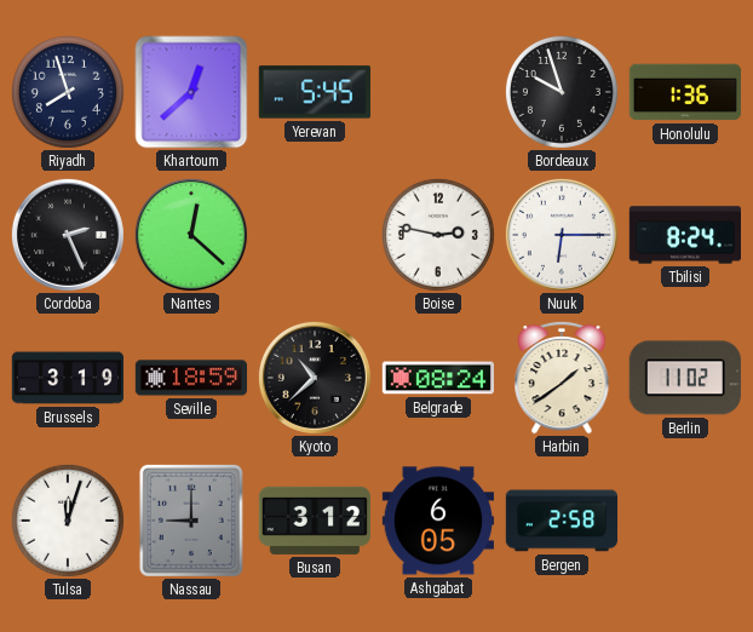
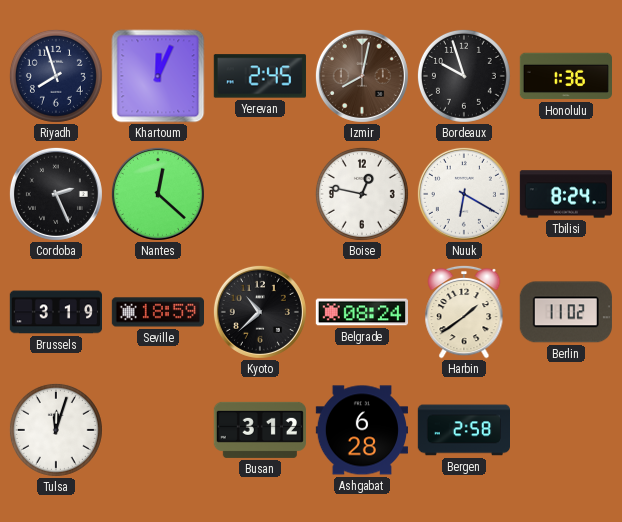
Khartoum: 12:38 -> 12:04
Yerevan: 5:45 -> 2:45
Izmir: none -> 8:02
Boise: 2:47 -> 12:47
Nuuk: 6:15 -> 6:20
Nassau: 9:00 -> none
Ashgabat: 6:05 -> 6:28
